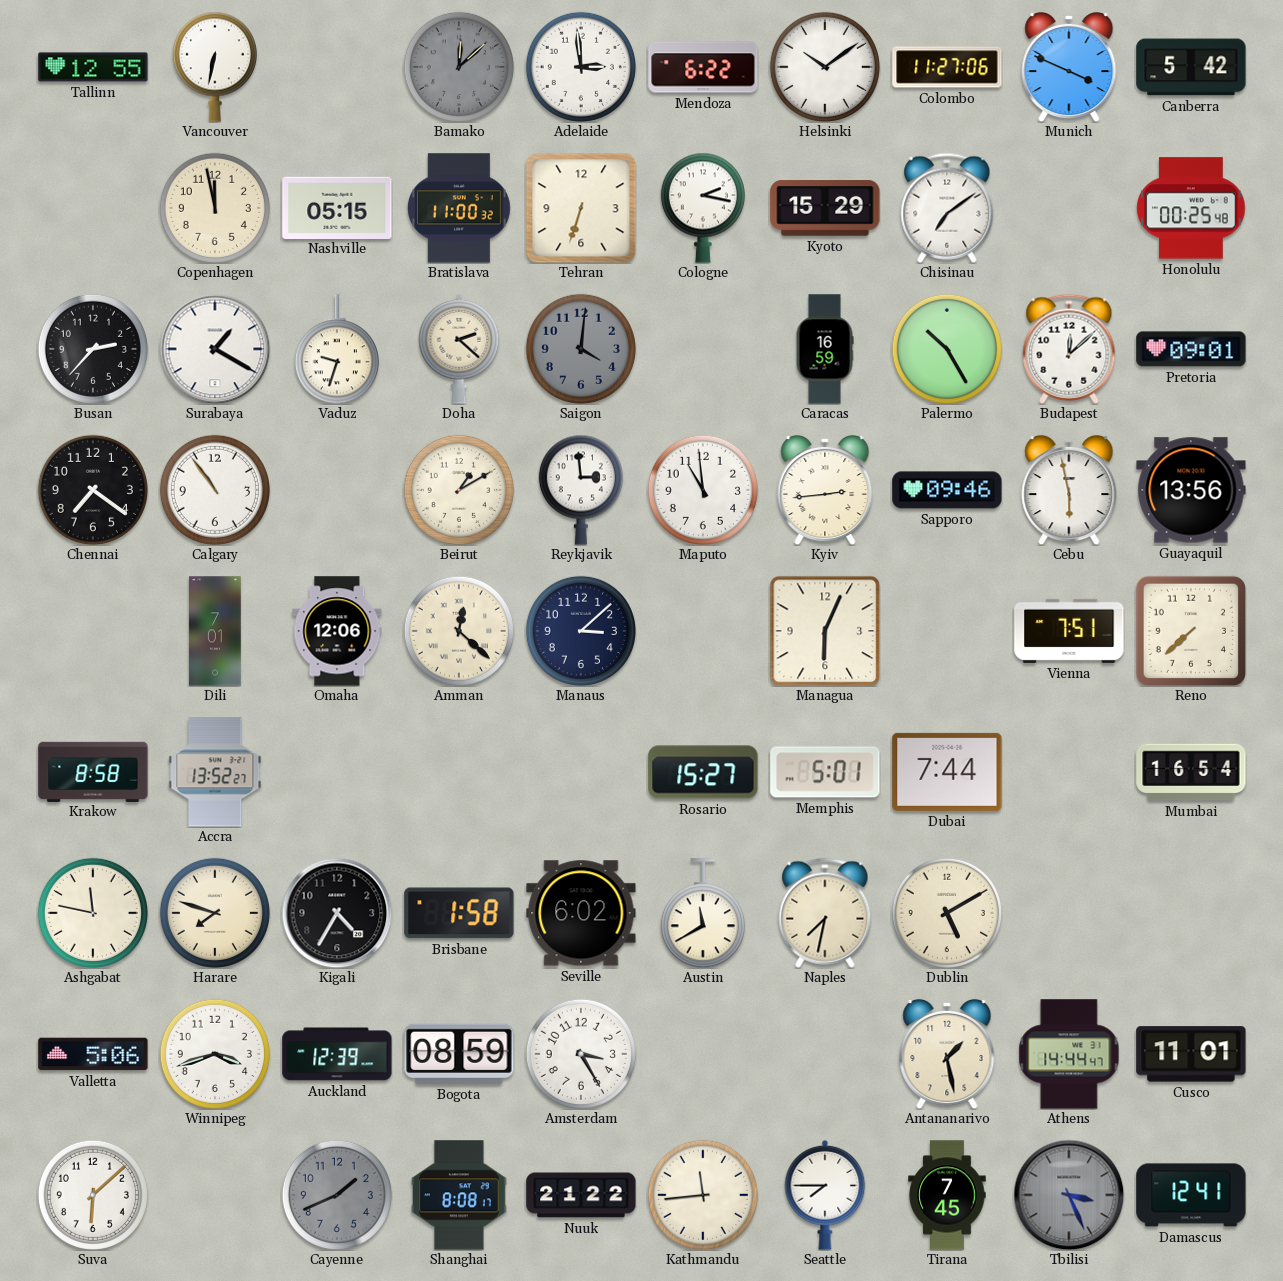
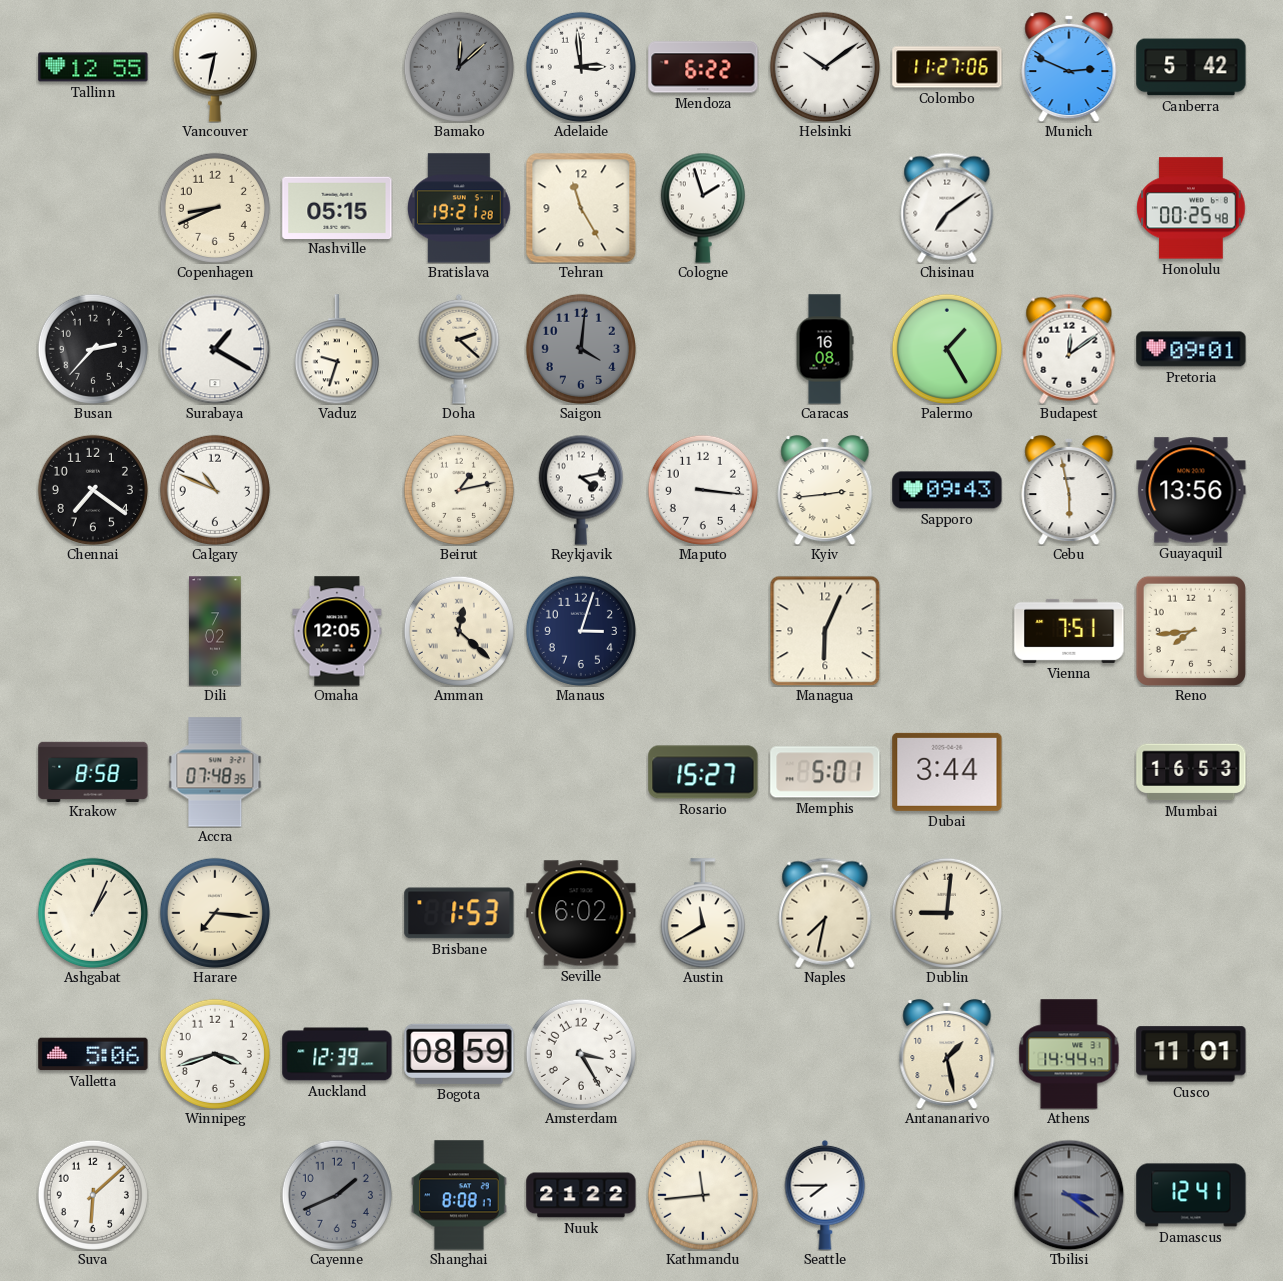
Vancouver: 6:32 -> 8:32
Munich: 3:49 -> 2:49
Copenhagen: 11:58 -> 8:41
Bratislava: 11:00 -> 19:21
Tehran: 6:33 -> 11:25
Cologne: 2:17 -> 1:57
Kyoto: 15:29 -> none
Caracas: 16:59 -> 16:08
Palermo: 10:25 -> 1:25
Budapest: 12:08 -> 12:09
Calgary: 10:54 -> 10:49
Beirut: 1:10 -> 1:13
Reykjavik: 2:59 -> 4:13
Maputo: 10:59 -> 3:16
Sapporo: 09:46 -> 09:43
Dili: 7:01 -> 7:02
Omaha: 12:06 -> 12:05
Manaus: 3:08 -> 3:03
Reno: 7:38 -> 7:44
Accra: 13:52 -> 07:48
Dubai: 7:44 -> 3:44
Mumbai: 16:54 -> 16:53
Ashgabat: 11:47 -> 1:04
Harare: 7:48 -> 7:16
Kigali: 4:35 -> none
Brisbane: 1:58 -> 1:53
Dublin: 5:10 -> 9:01
Tirana: 7:45 -> none
Tbilisi: 3:26 -> 3:21
